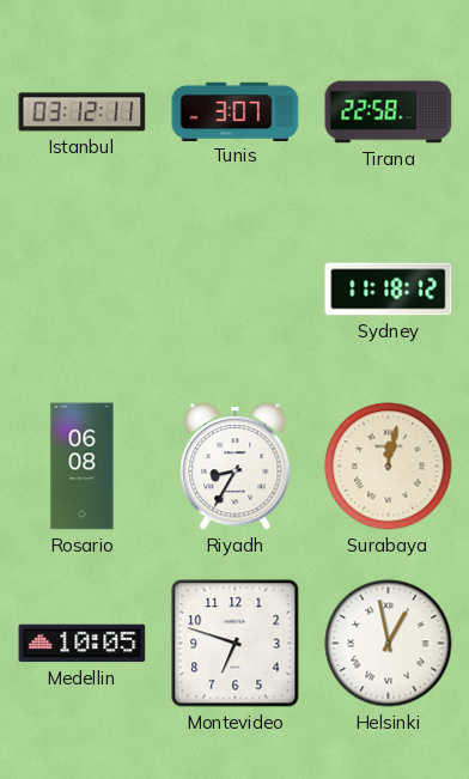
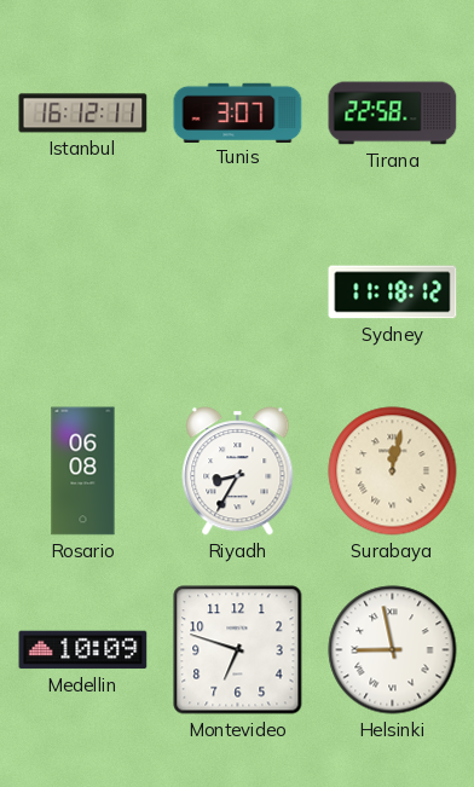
Istanbul: 03:12 -> 16:12
Medellin: 10:05 -> 10:09
Helsinki: 12:58 -> 8:58
